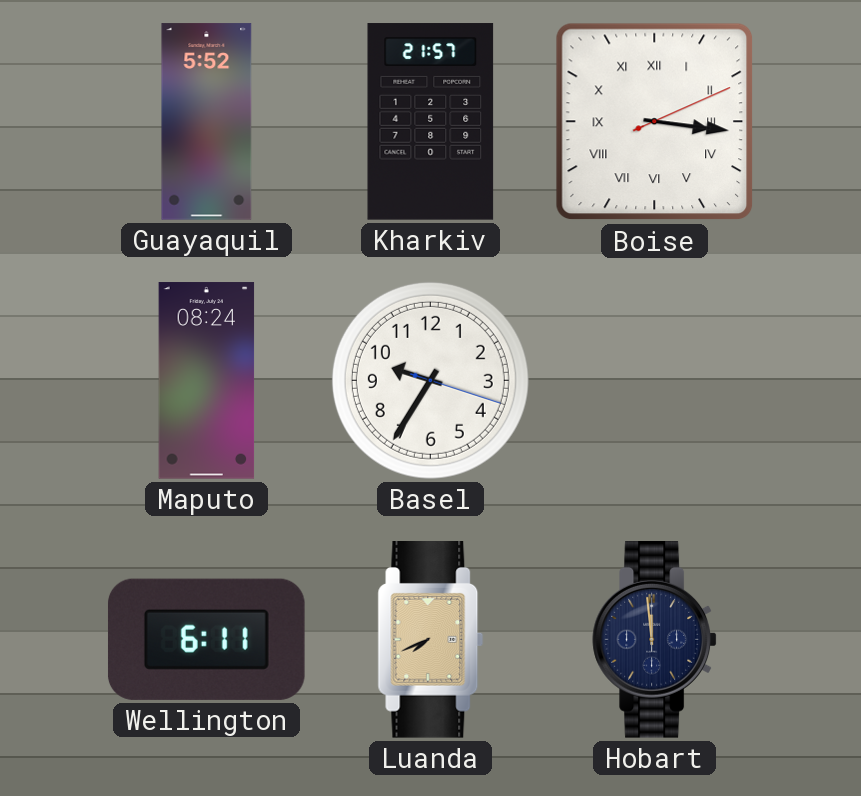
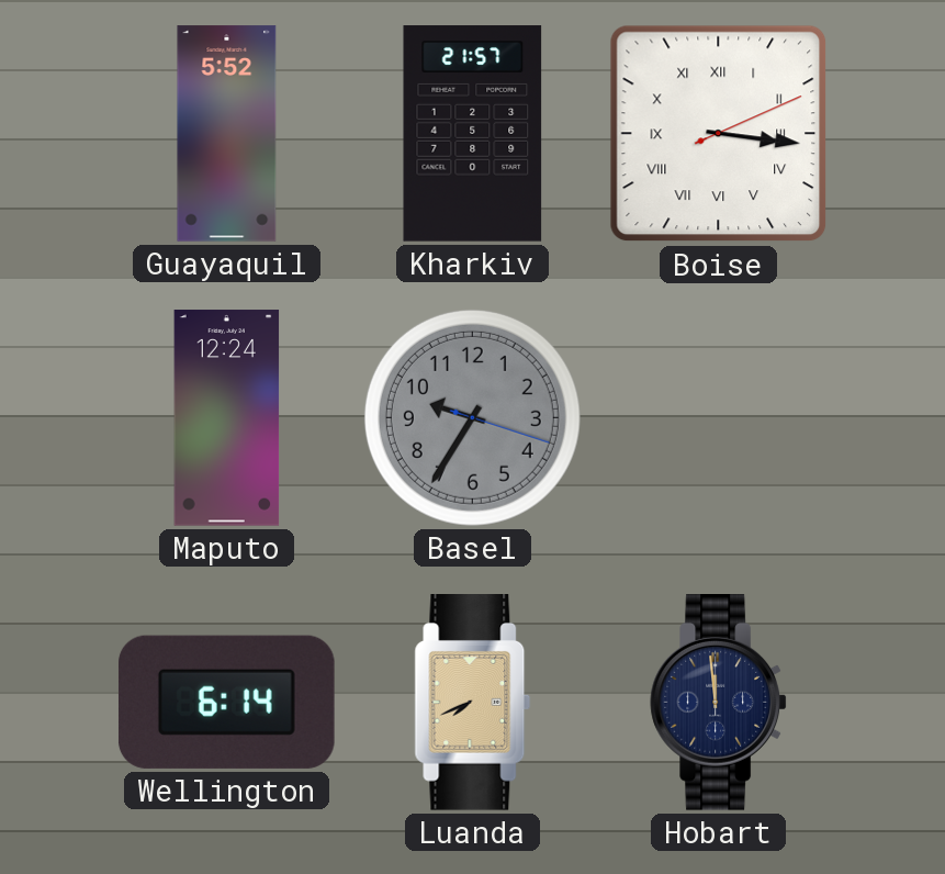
Maputo: 08:24 -> 12:24
Basel dial: white -> grey
Wellington: 6:11 -> 6:14
